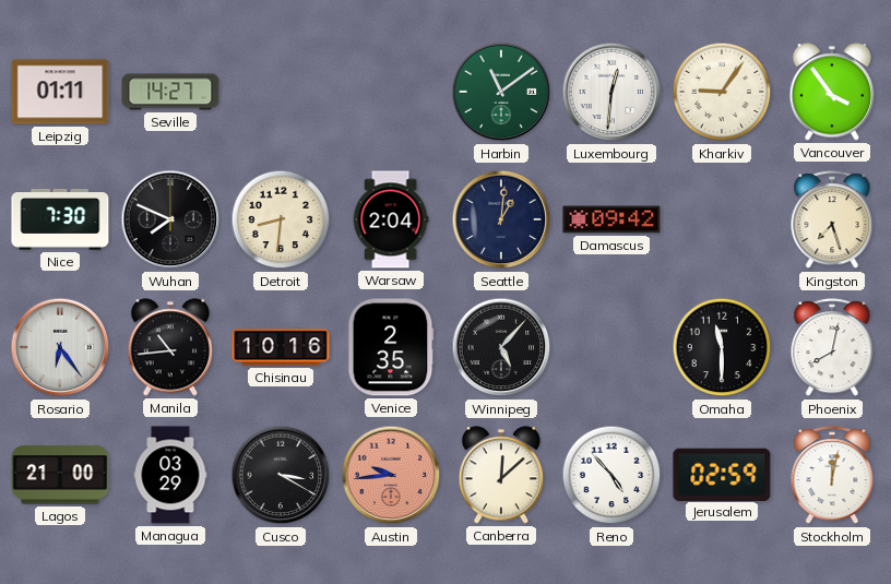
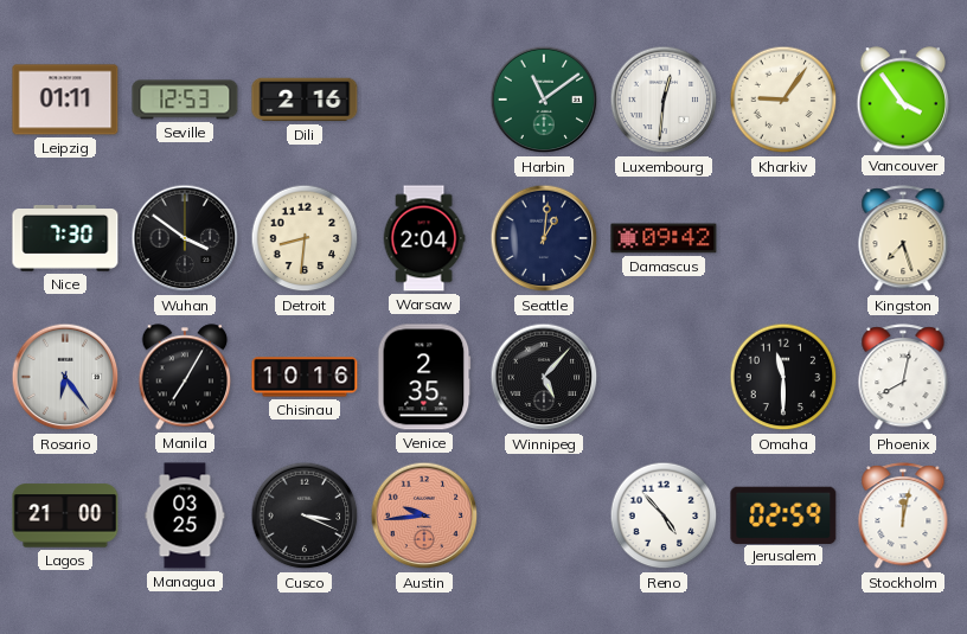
Seville: 14:27 -> 12:53
Dili: none -> 2:16
Wuhan: 7:49 -> 3:51
Manila: 10:44 -> 7:05
Managua: 03:29 -> 03:25
Cusco: 3:20 -> 3:19
Canberra: 12:08 -> none
